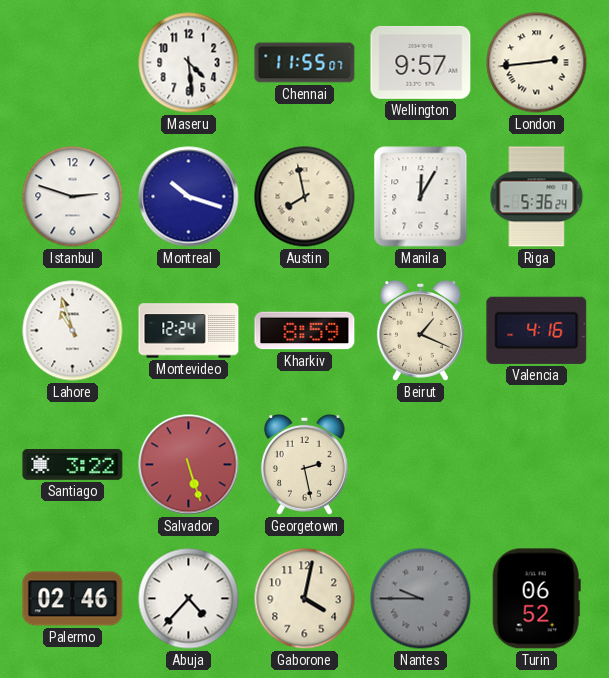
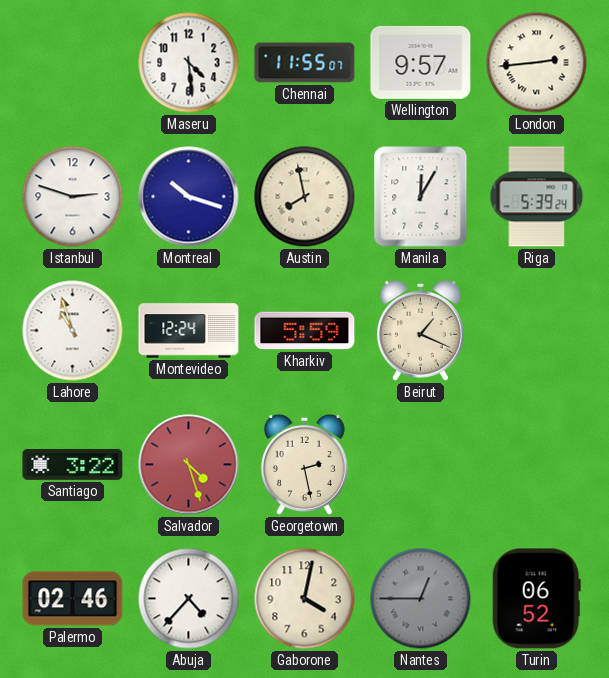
Riga: 5:36 -> 5:39
Kharkiv: 8:59 -> 5:59
Valencia: 4:16 -> none
Salvador: 5:27 -> 4:27
Nantes: 9:45 -> 12:45
